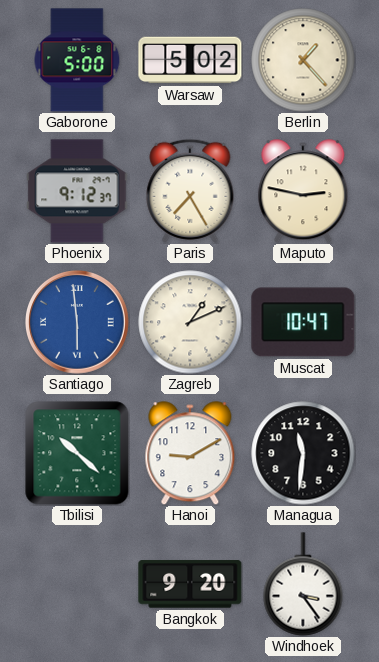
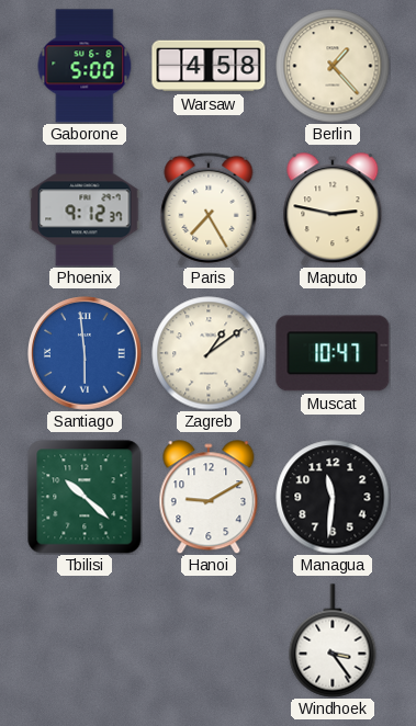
Warsaw: 5:02 -> 4:58
Zagreb: 1:11 -> 1:09
Bangkok: 9:20 -> none
